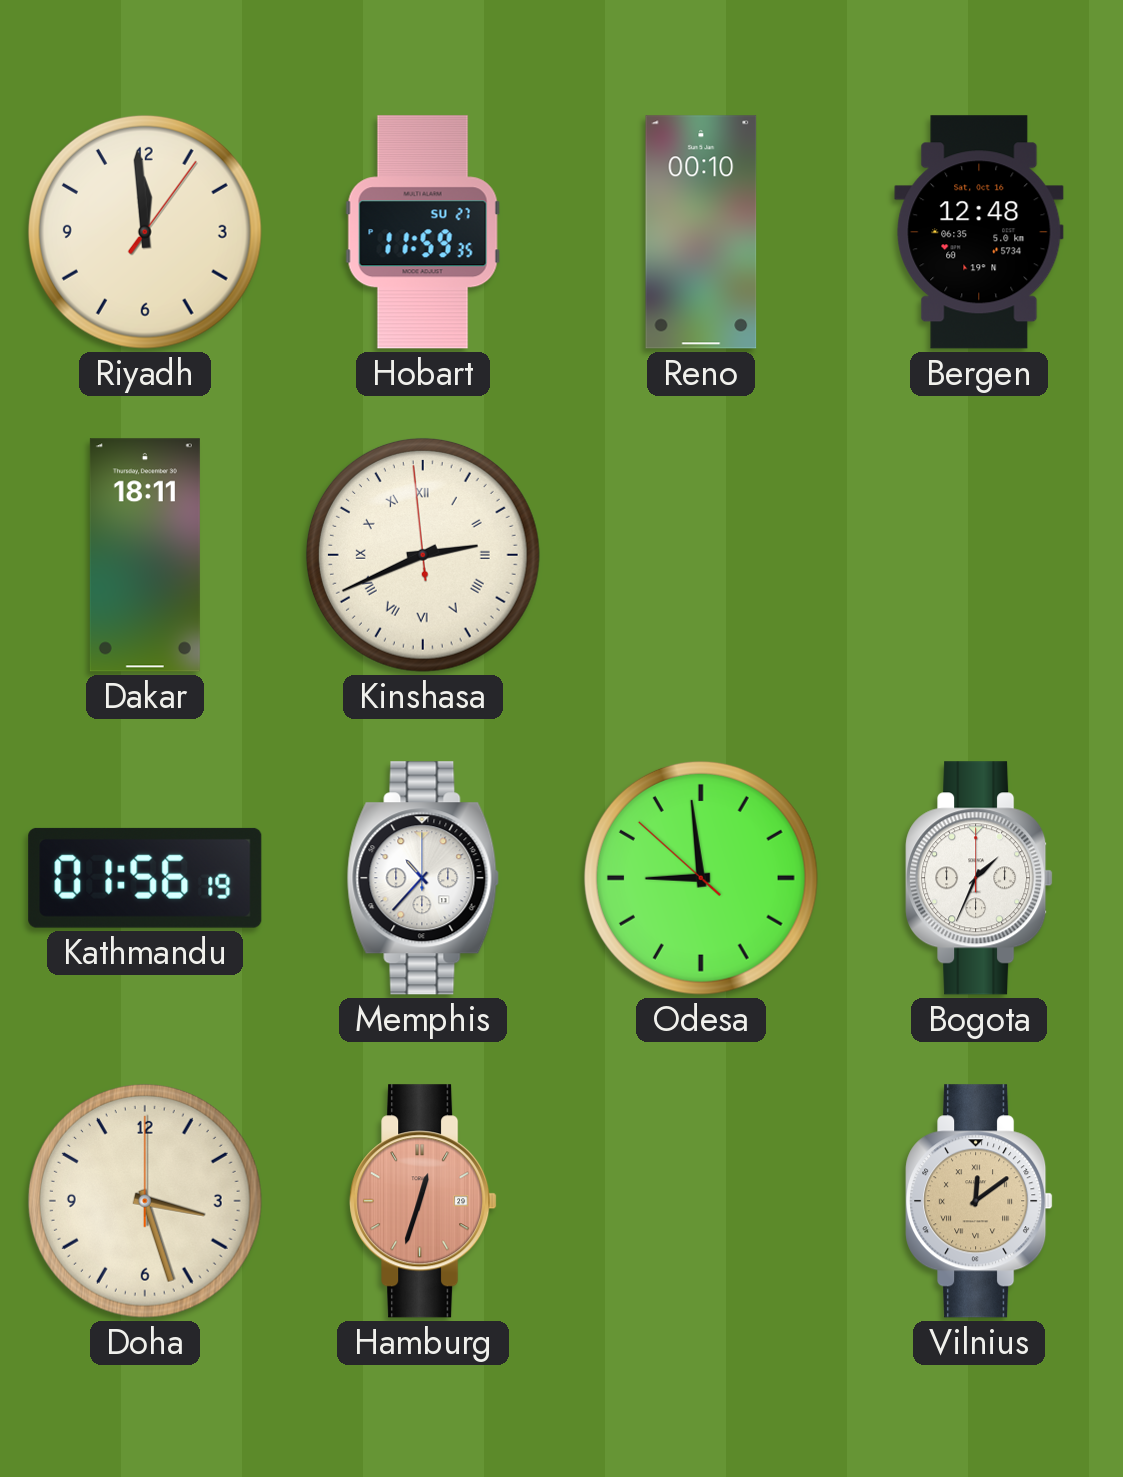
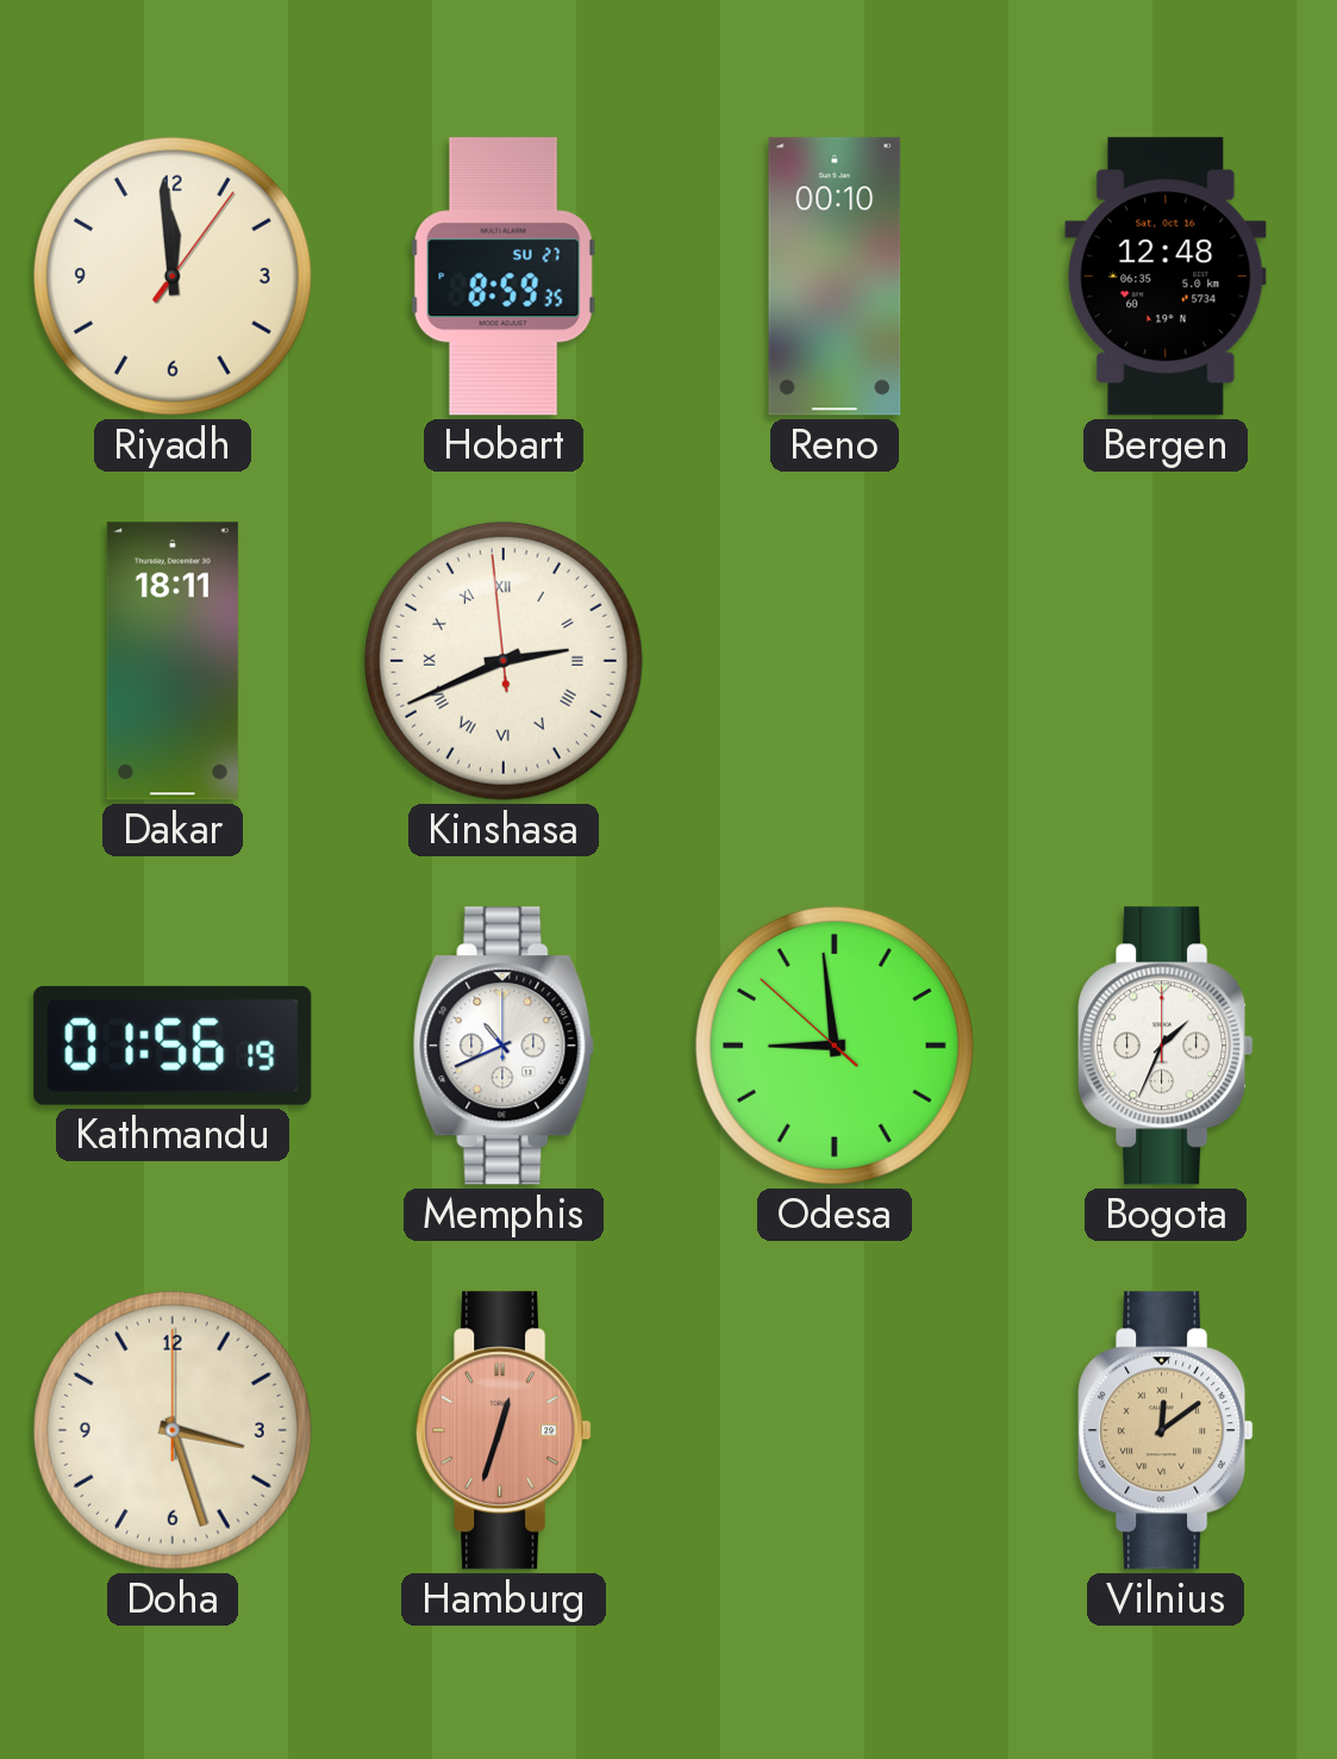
Hobart: 11:59 -> 8:59
Memphis: 10:37 -> 10:41
